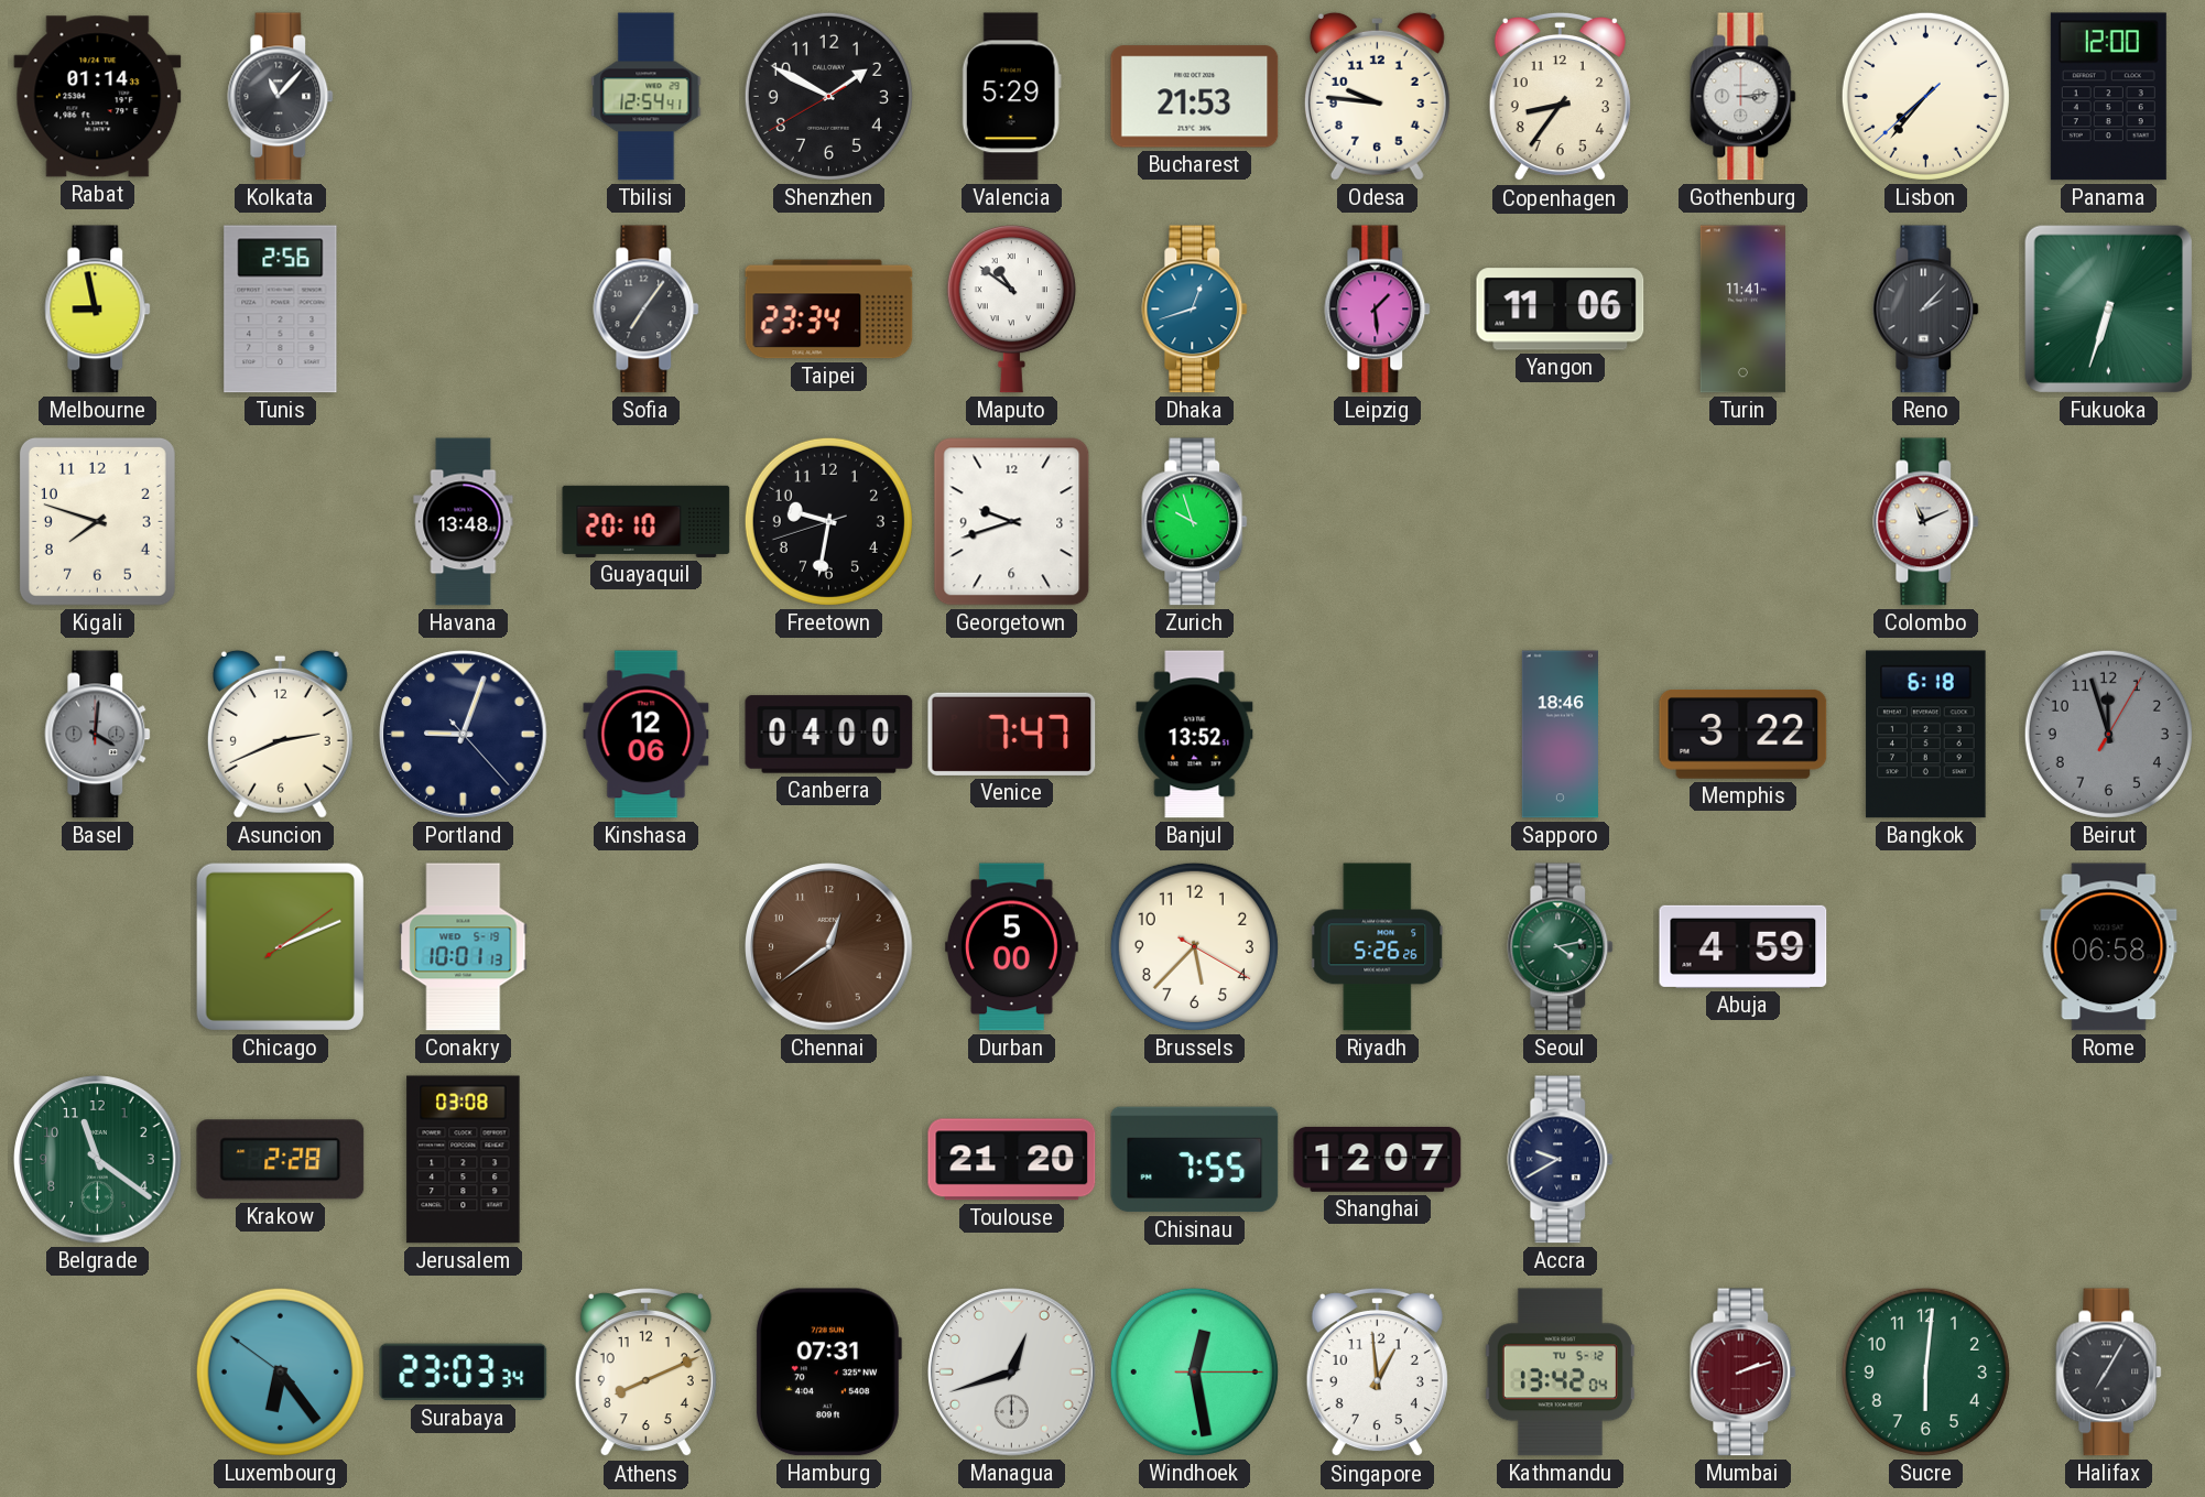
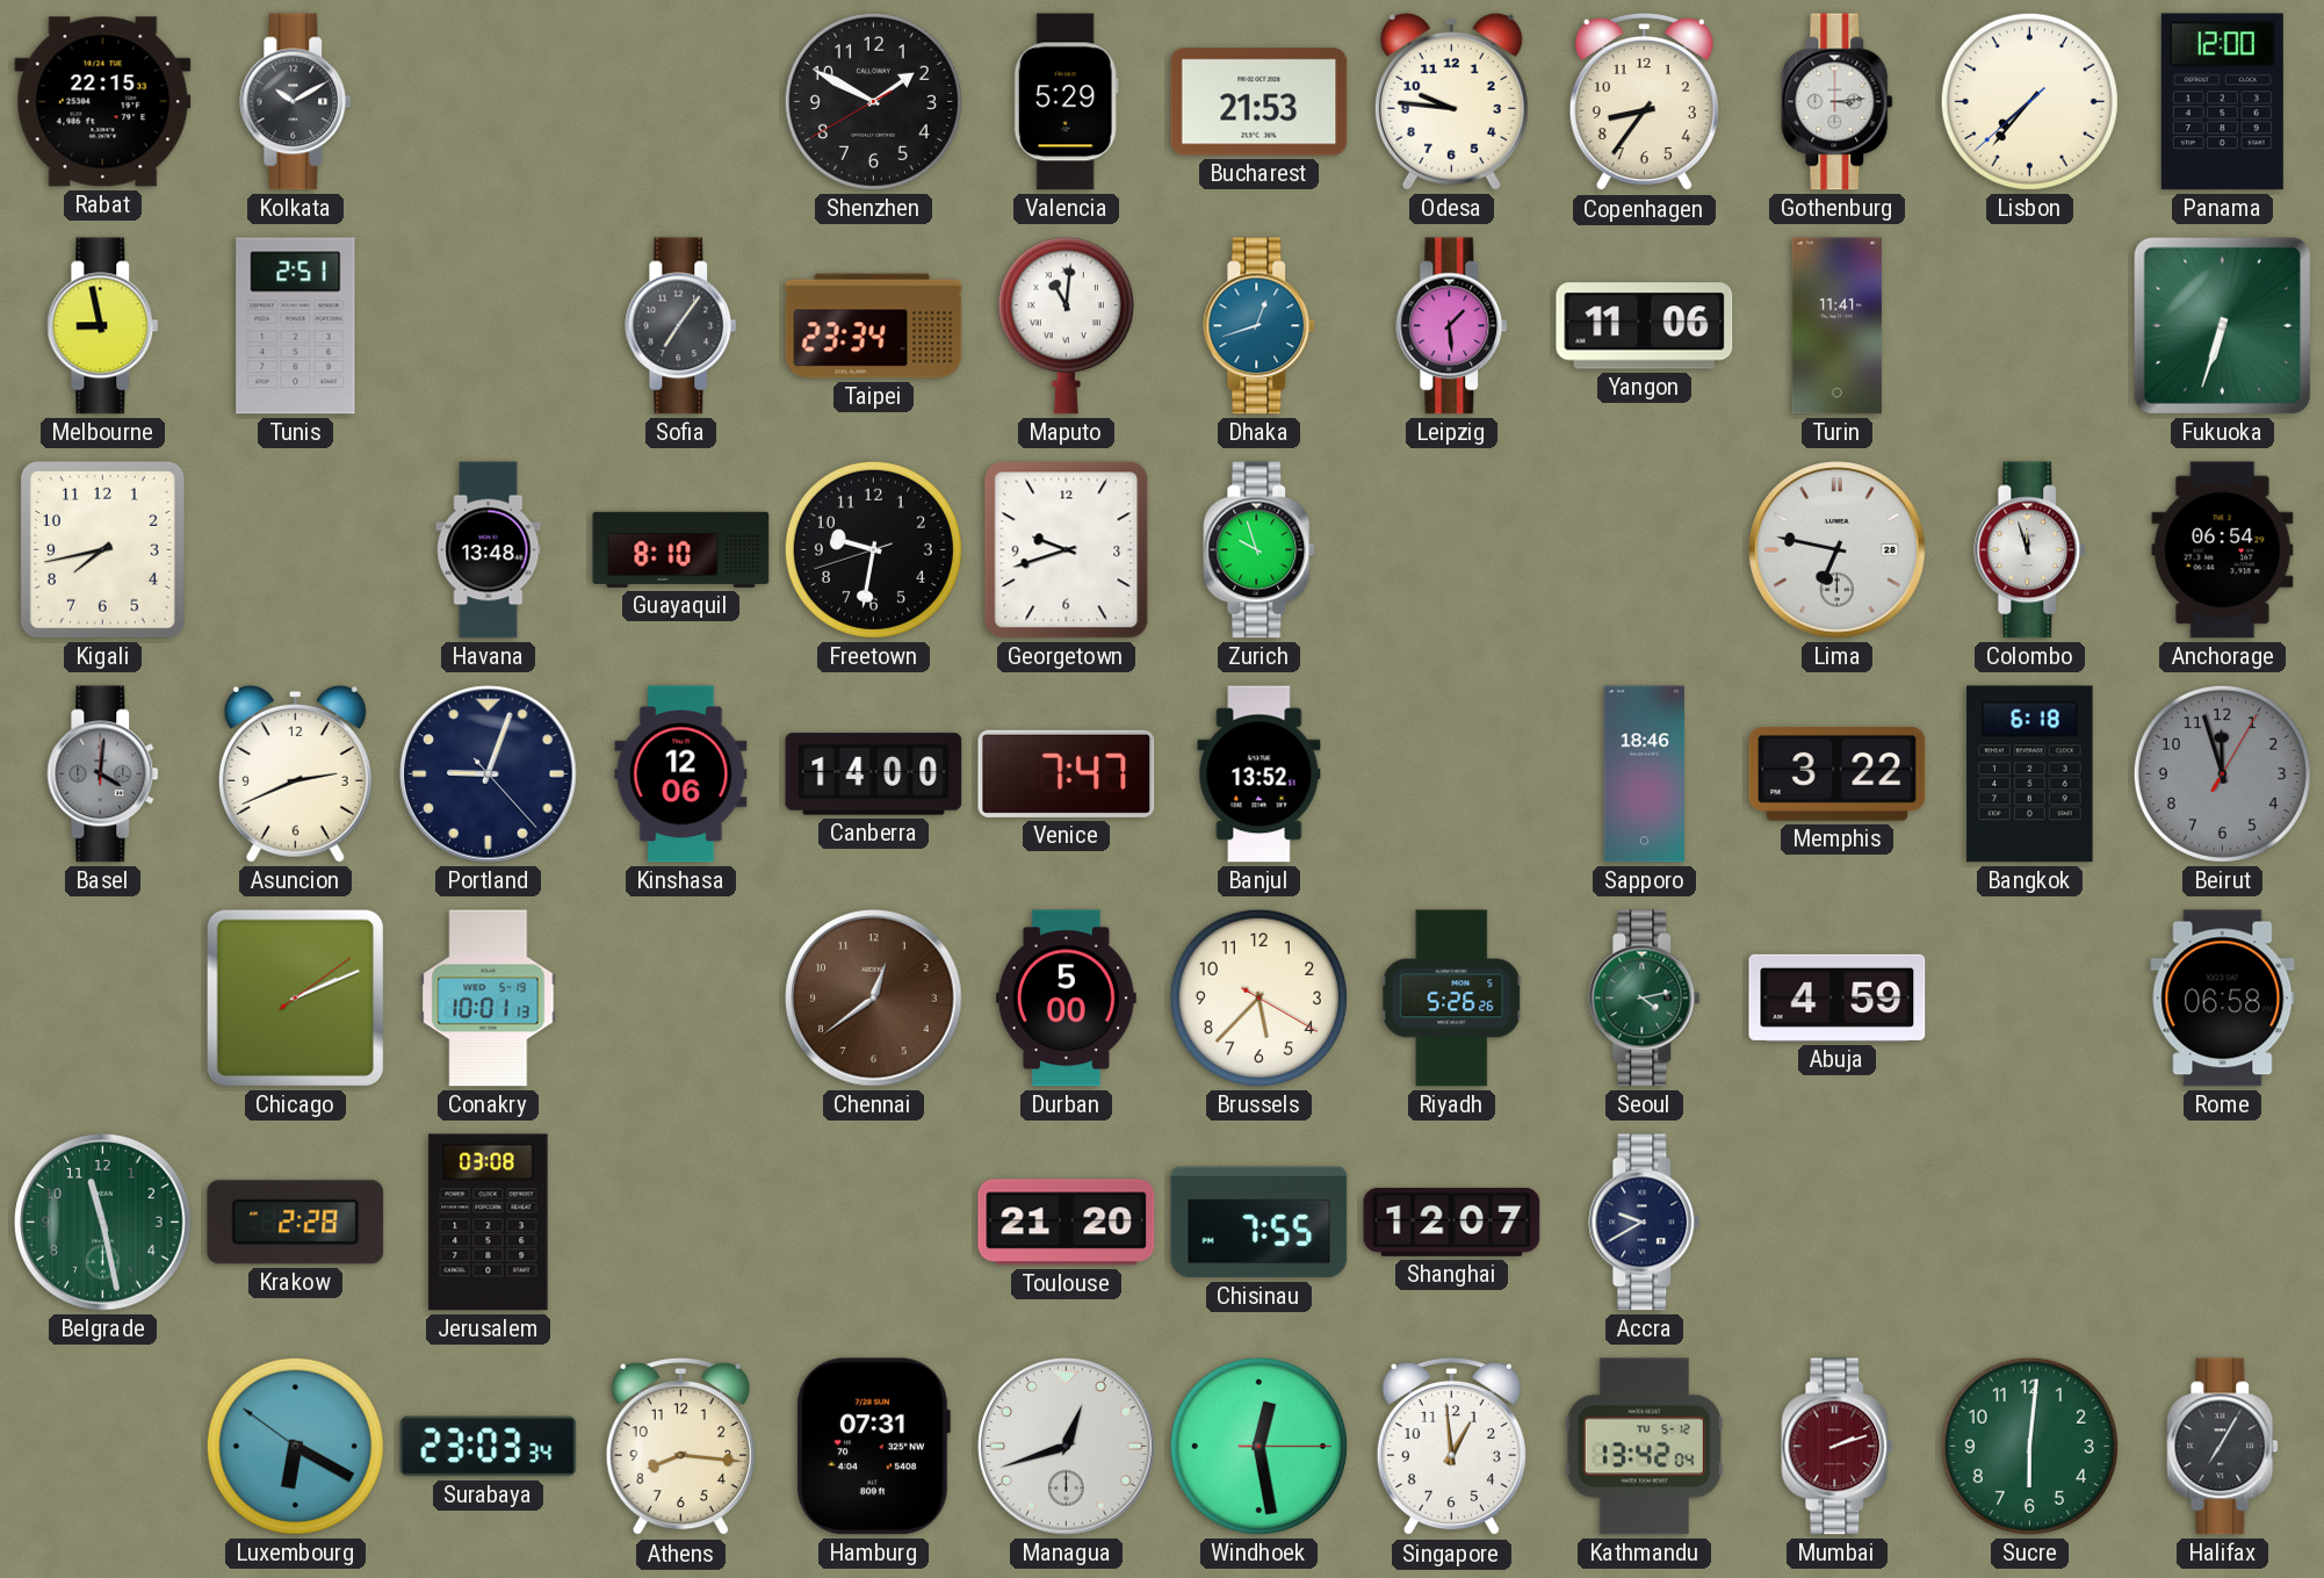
Rabat: 01:14 -> 22:15
Kolkata: 11:07 -> 10:10
Tbilisi: 12:54 -> none
Tunis: 2:56 -> 2:51
Maputo: 10:51 -> 11:01
Reno: 2:07 -> none
Kigali: 7:48 -> 7:43
Guayaquil: 20:10 -> 8:10
Lima: none -> 6:47
Colombo: 11:11 -> 11:57
Anchorage: none -> 06:54
Canberra: 04:00 -> 14:00
Belgrade: 11:21 -> 11:28
Luxembourg: 6:23 -> 6:19
Athens: 8:11 -> 8:16
